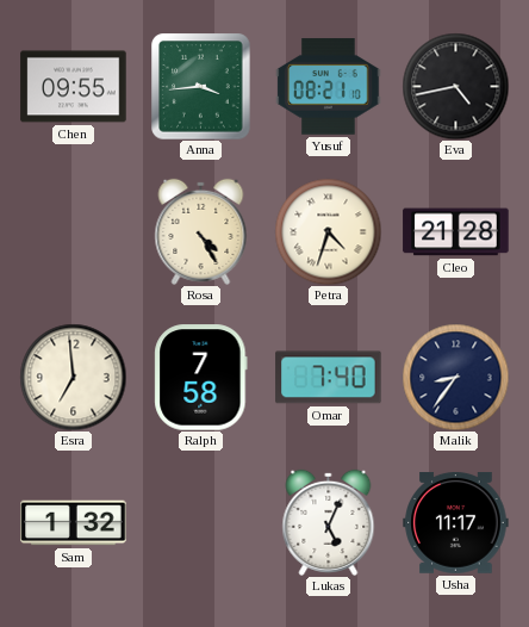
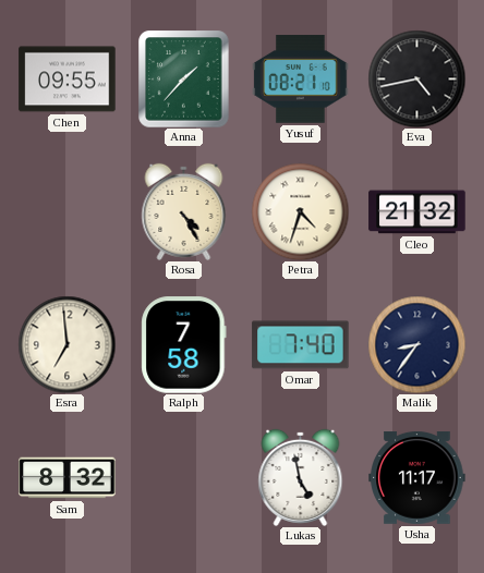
Anna: 3:44 -> 1:37
Cleo: 21:28 -> 21:32
Sam: 1:32 -> 8:32
Lukas: 5:04 -> 4:58
